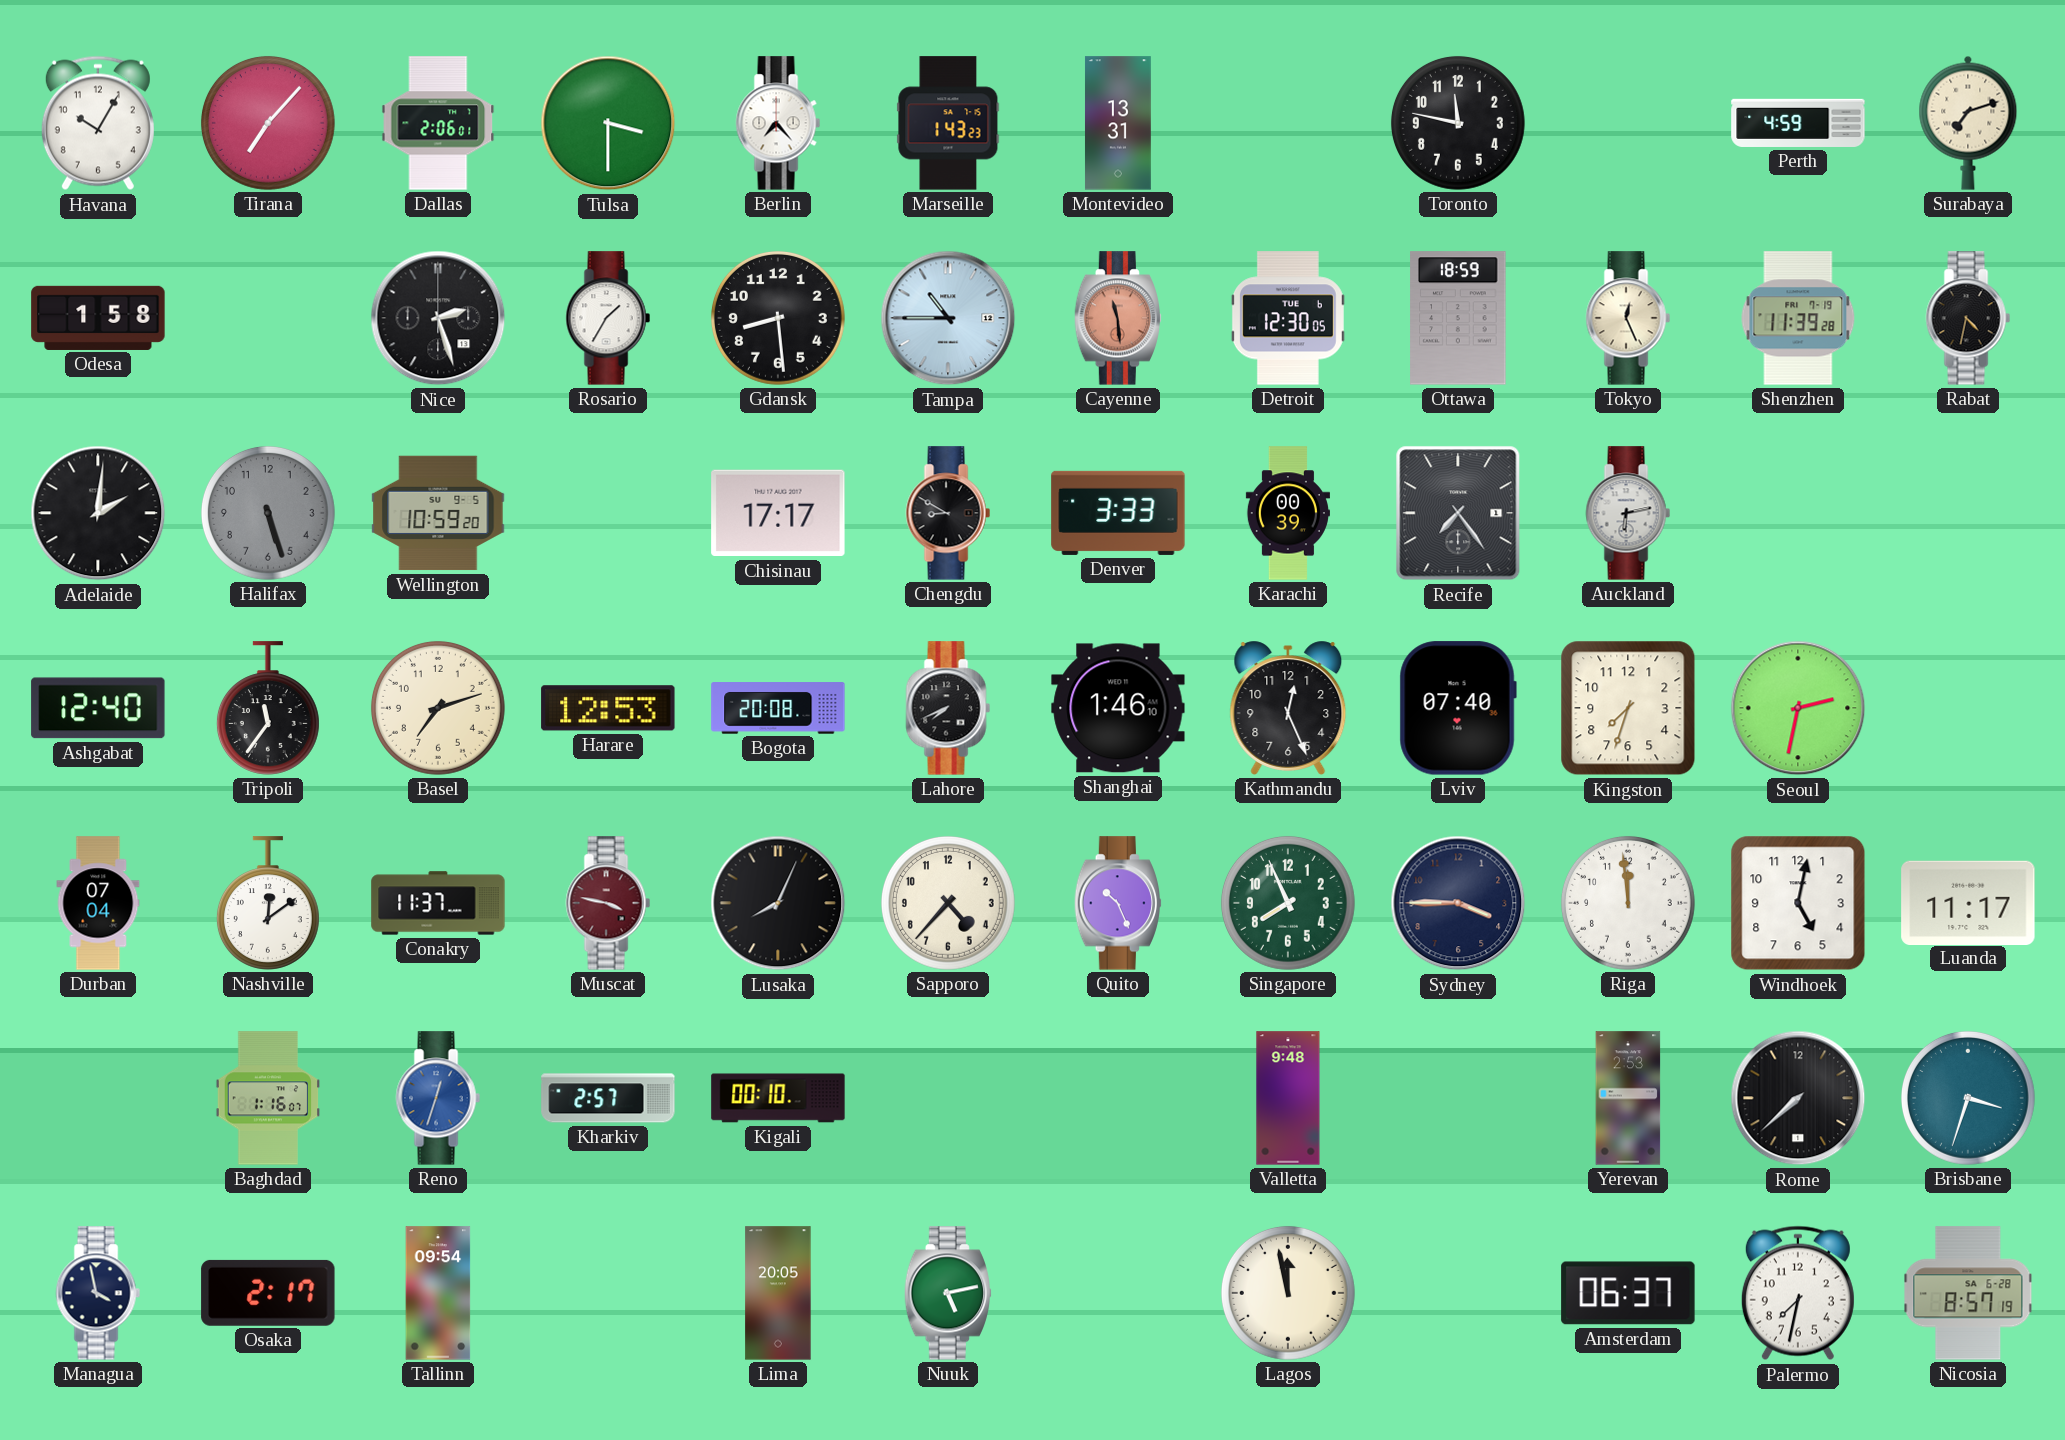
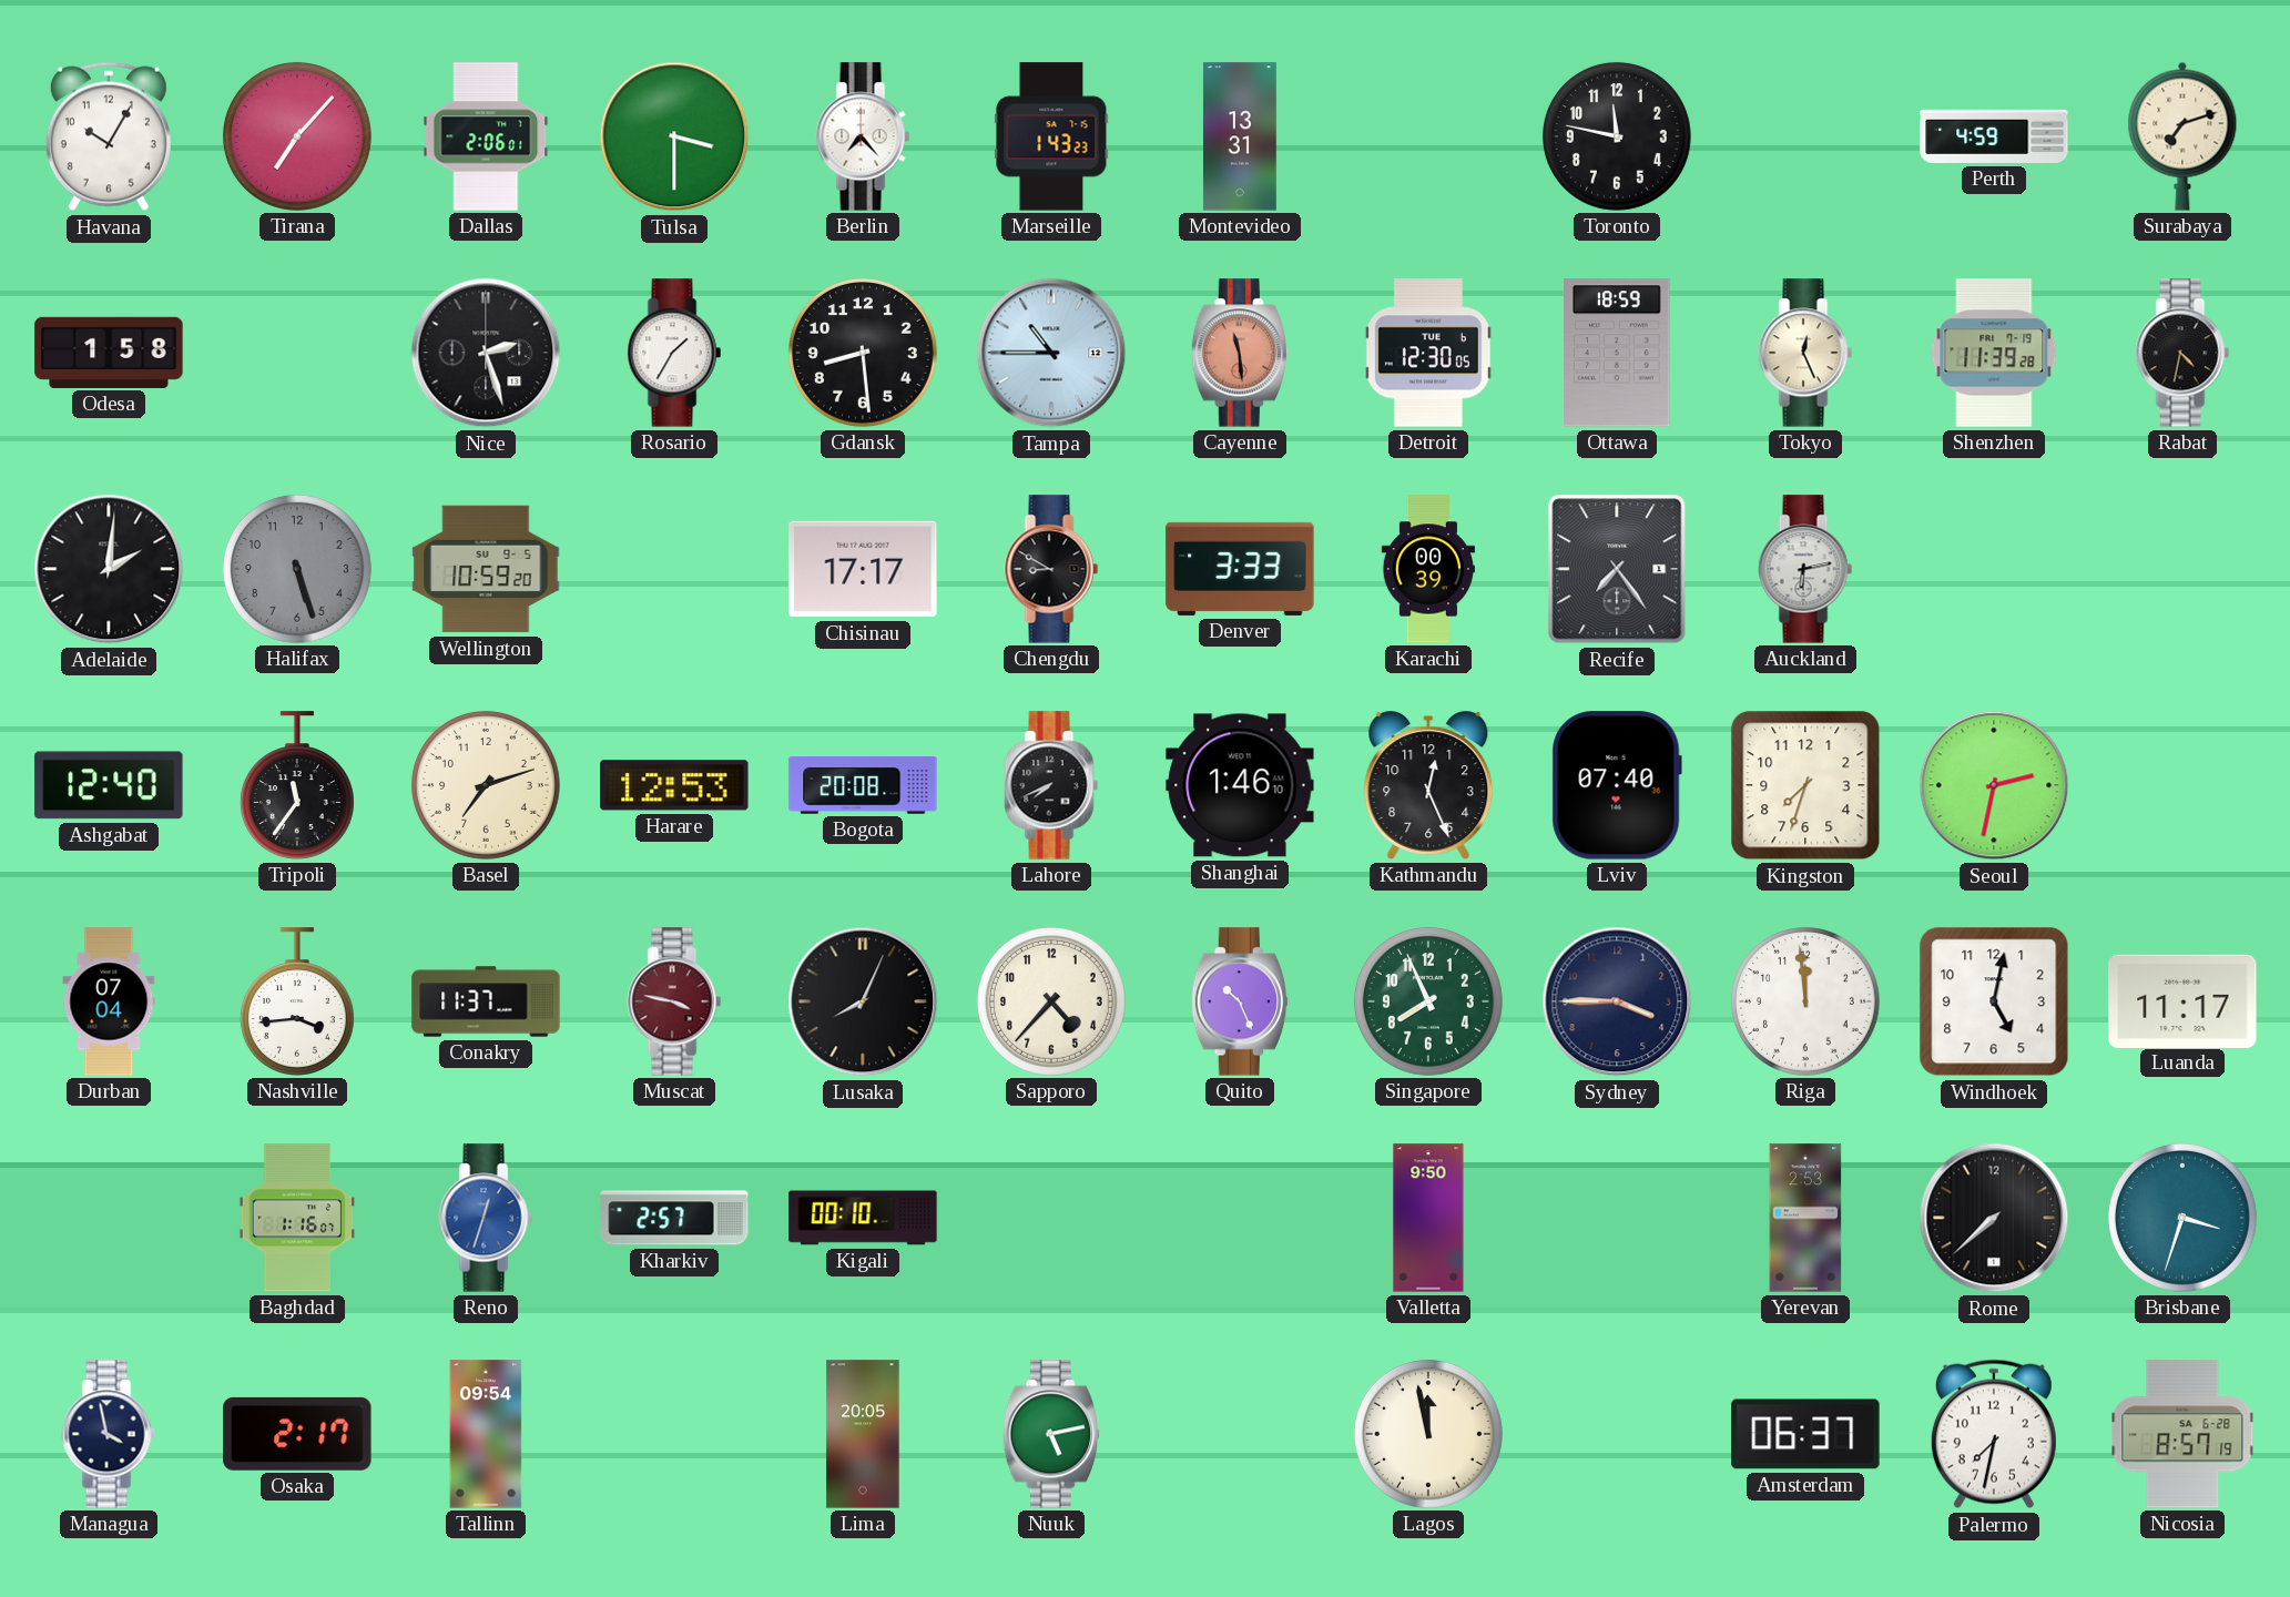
Nashville: 12:09 -> 3:44
Valletta: 9:48 -> 9:50
